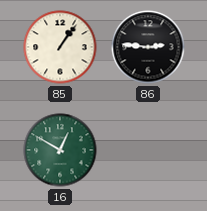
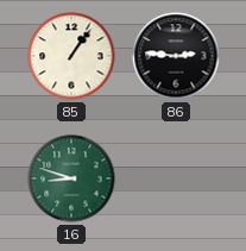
16: 12:50 -> 8:48
